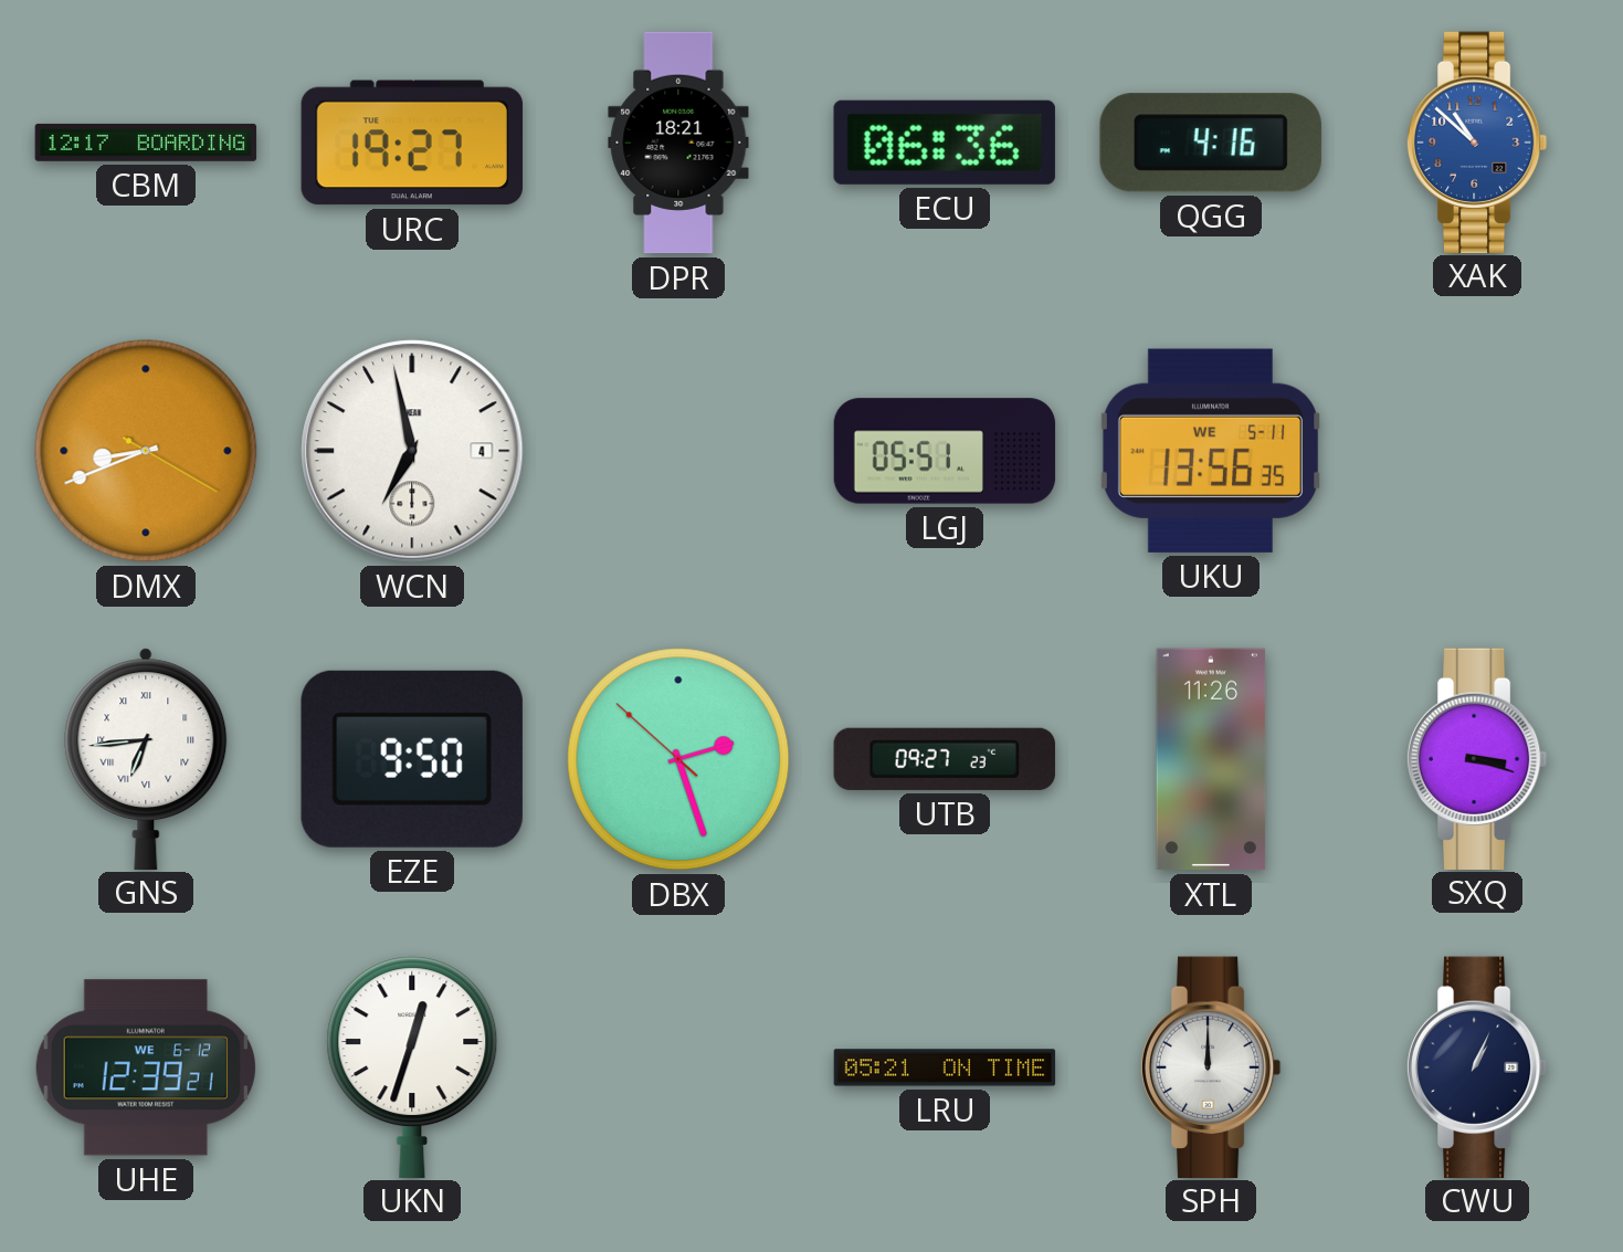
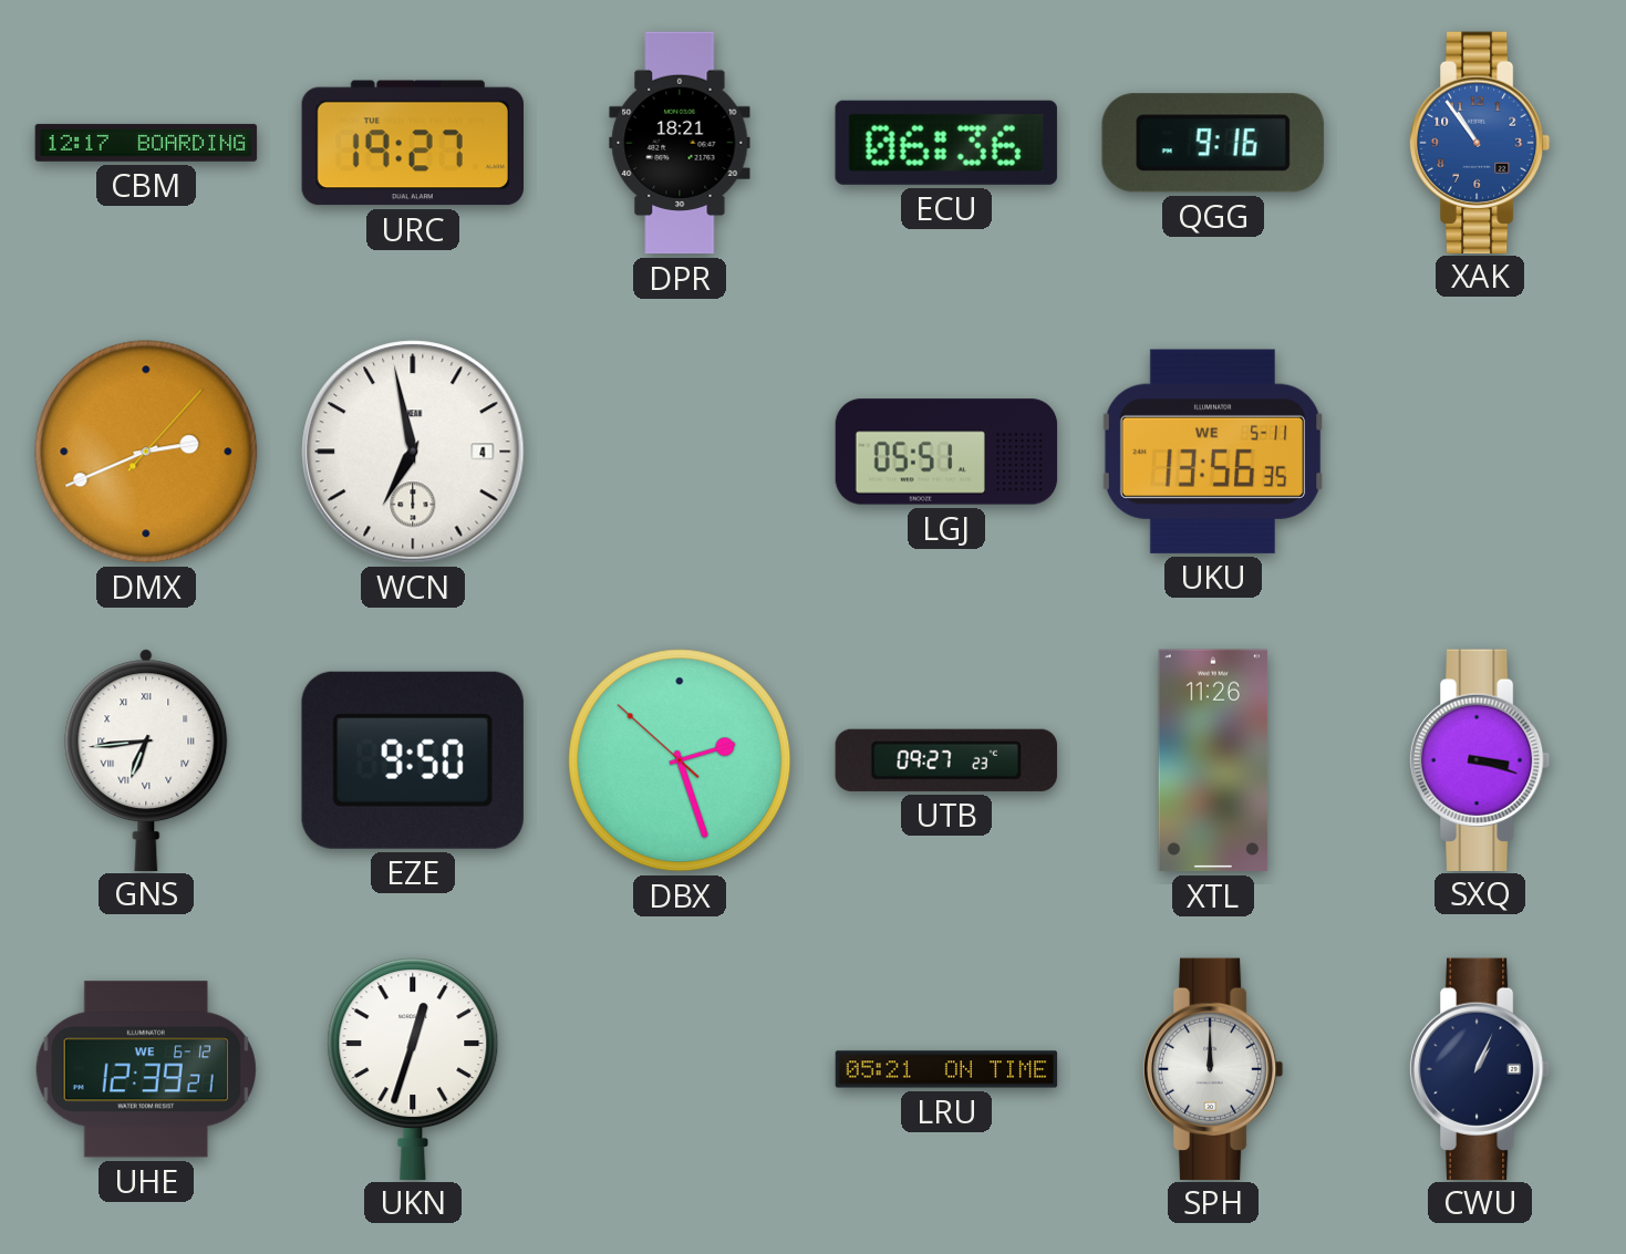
QGG: 4:16 -> 9:16
XAK: 10:52 -> 10:54
DMX: 8:41 -> 2:41
